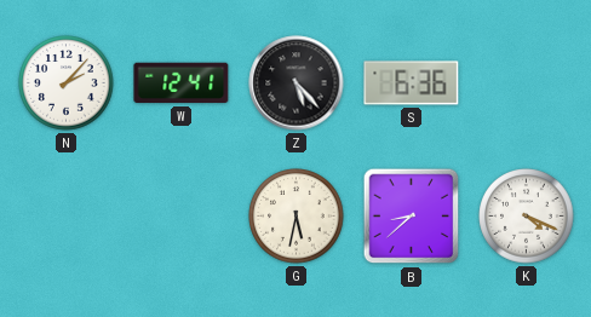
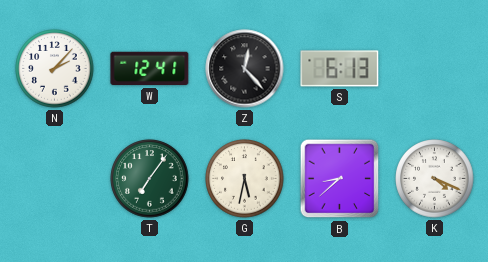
Z: 5:23 -> 12:23
S: 6:36 -> 6:13
T: none -> 7:06
